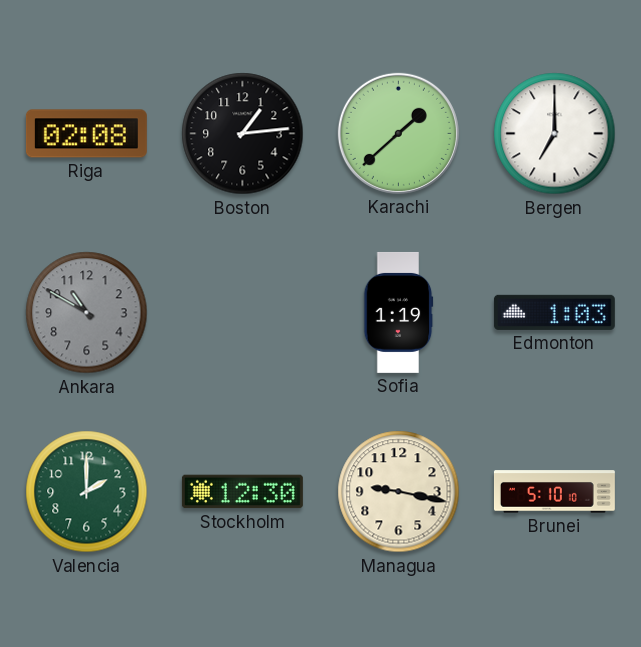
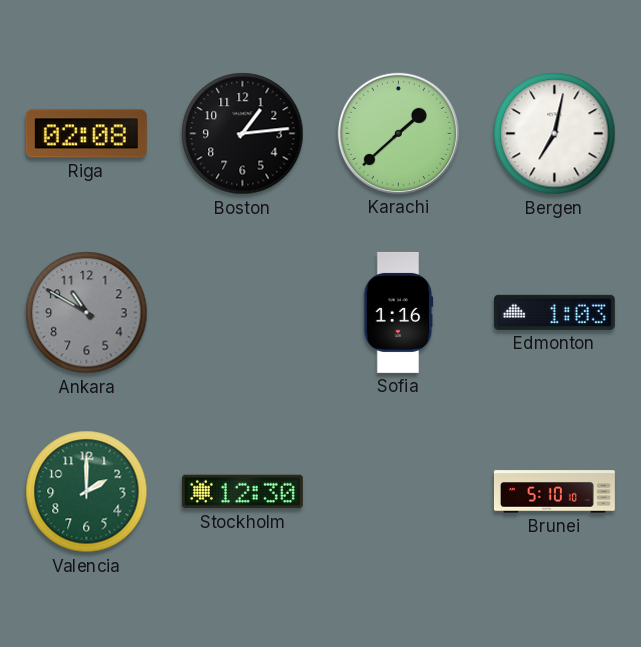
Bergen: 7:00 -> 7:02
Sofia: 1:19 -> 1:16
Managua: 9:17 -> none
